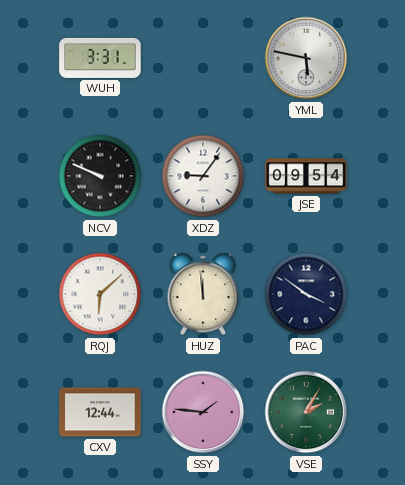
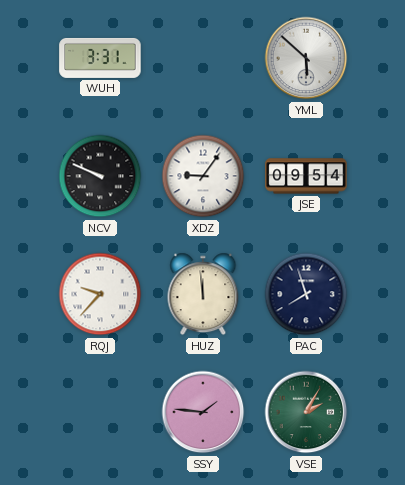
YML: 5:47 -> 5:52
RQJ: 6:08 -> 9:37
PAC: 3:51 -> 7:57
CXV: 12:44 -> none
